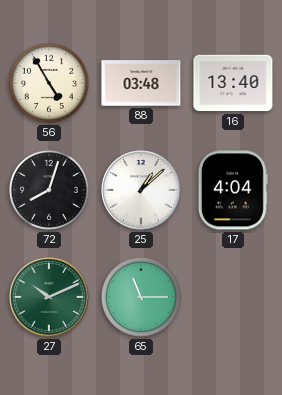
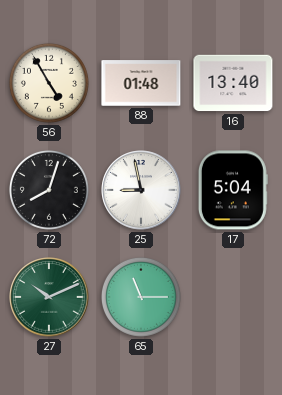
88: 03:48 -> 01:48
25: 1:08 -> 8:58
17: 4:04 -> 5:04
